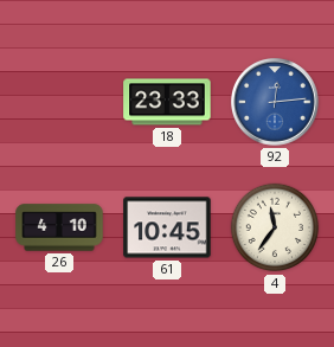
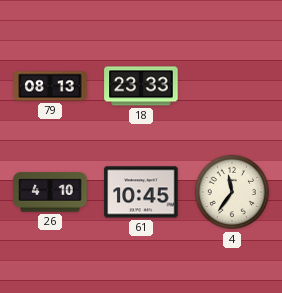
79: none -> 08:13
92: 12:14 -> none
